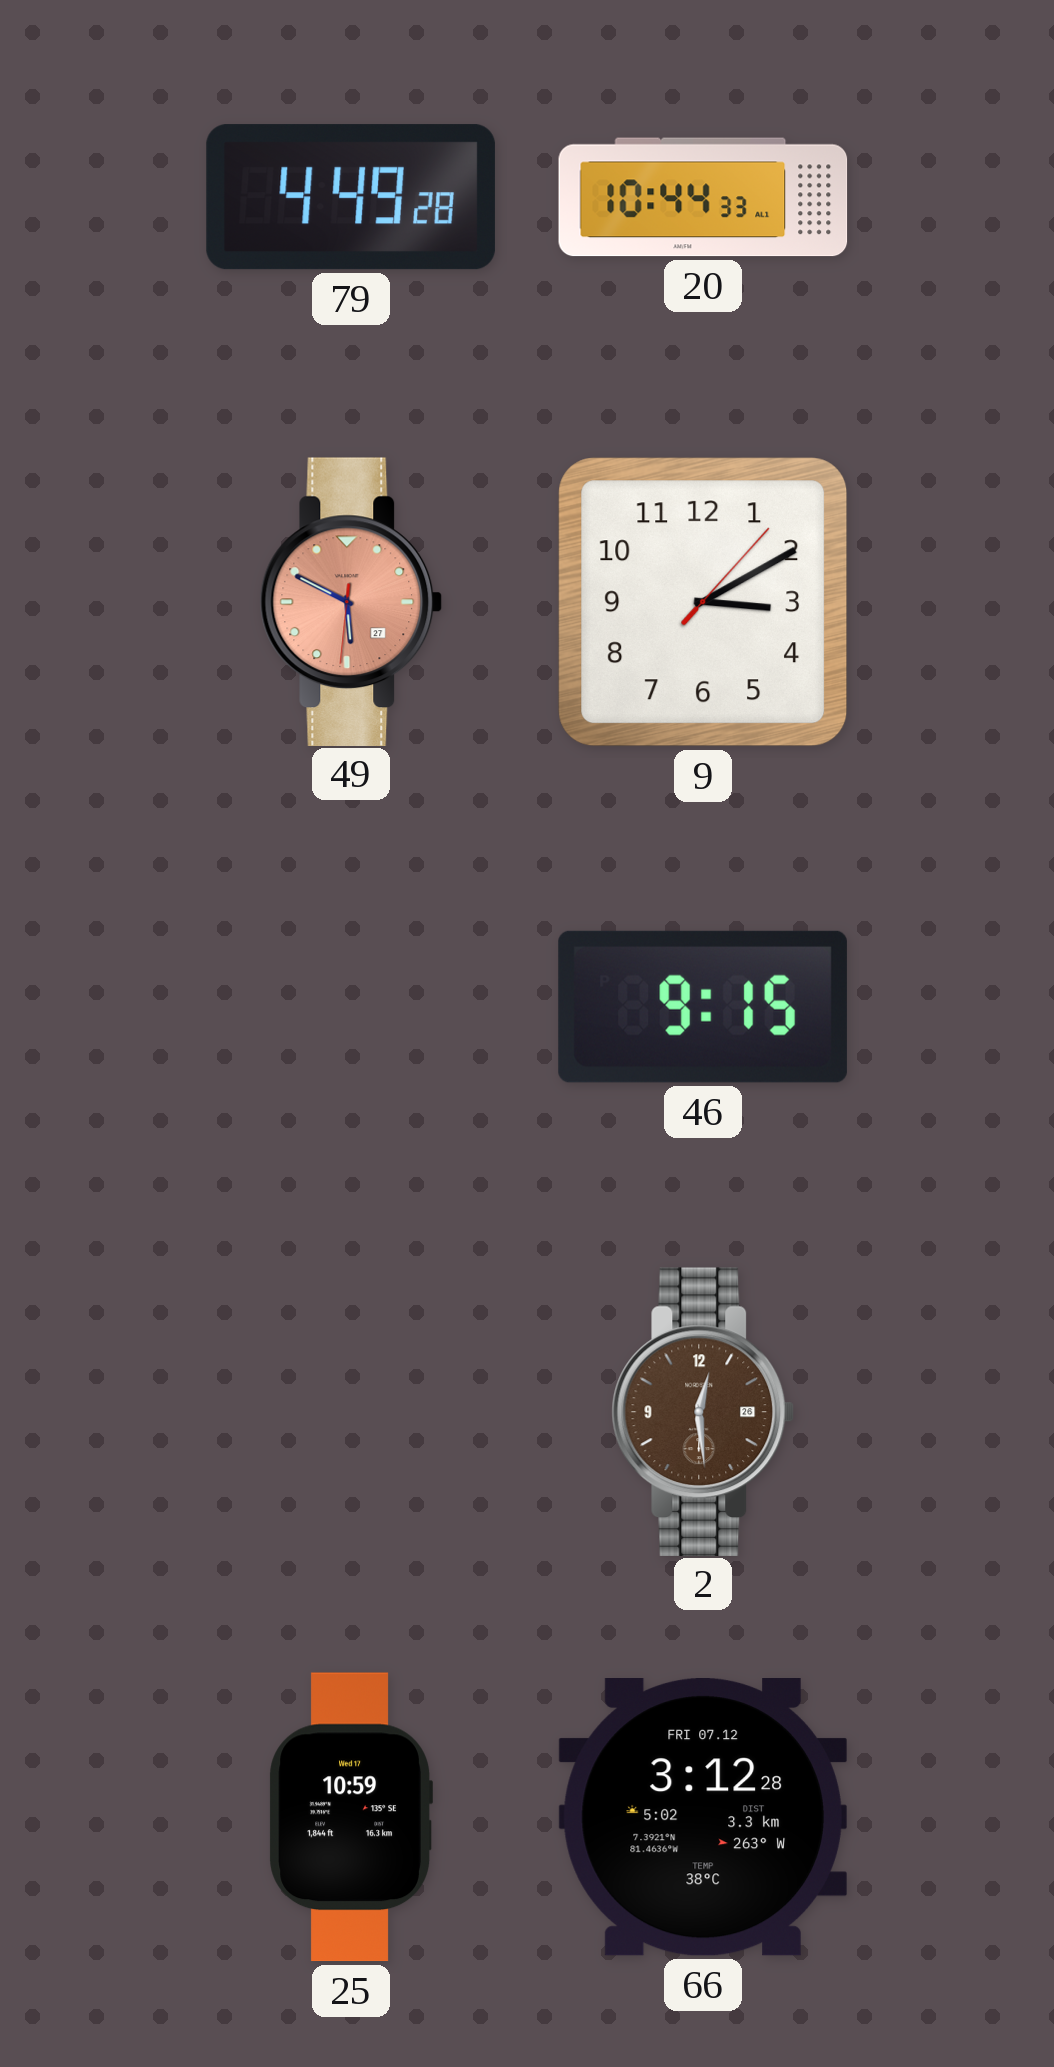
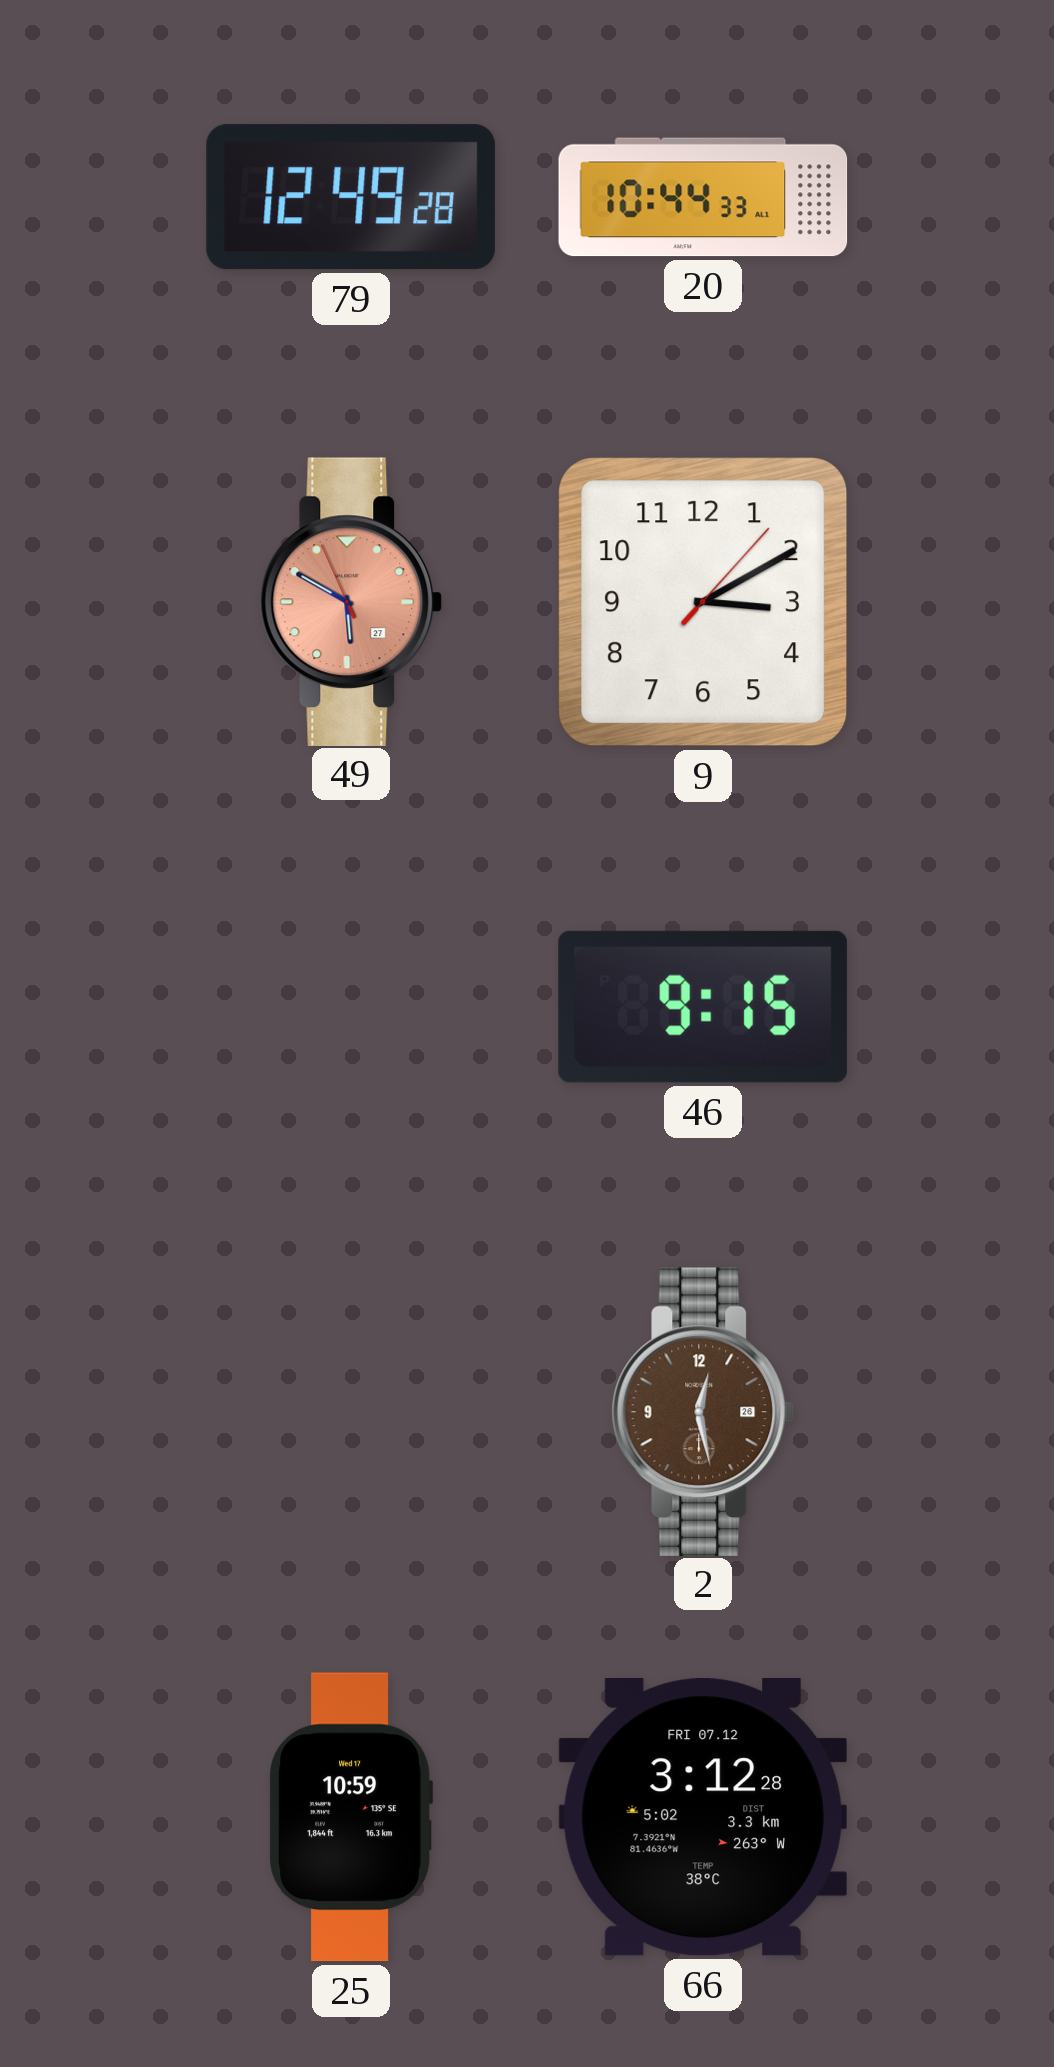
79: 4:49 -> 12:49
49: 5:49:31 -> 5:49:56
2: 12:29 -> 12:28
